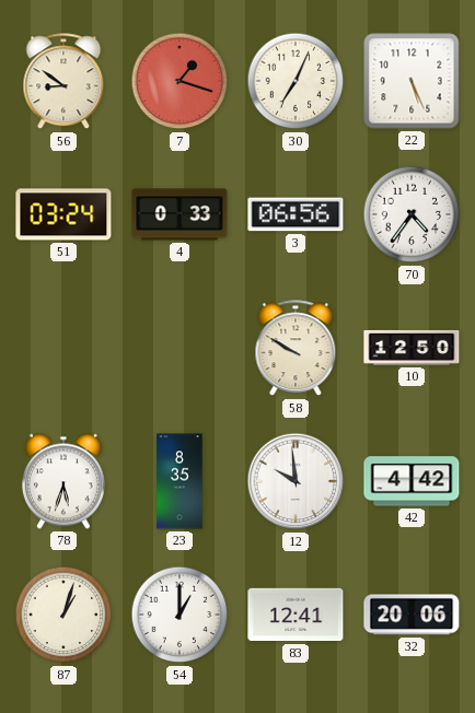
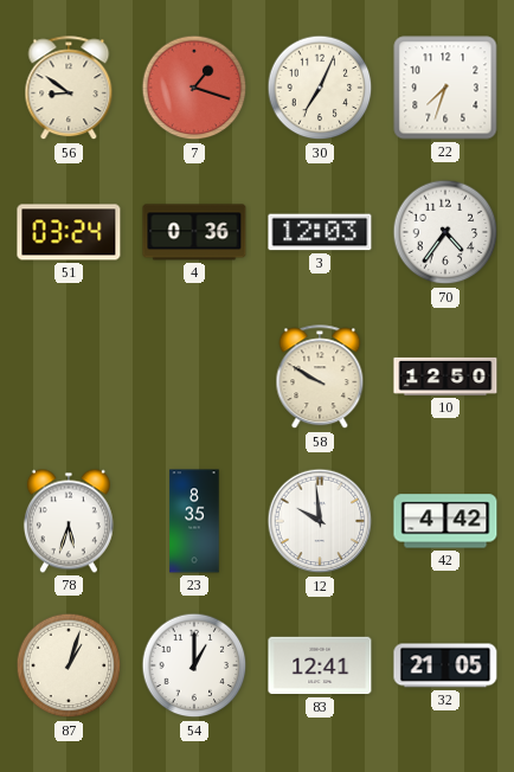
22: 5:26 -> 7:33
4: 0:33 -> 0:36
3: 06:56 -> 12:03
32: 20:06 -> 21:05
